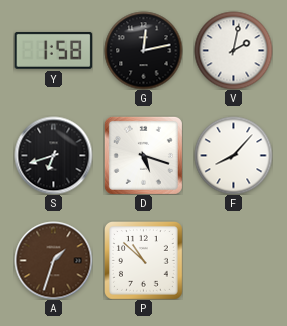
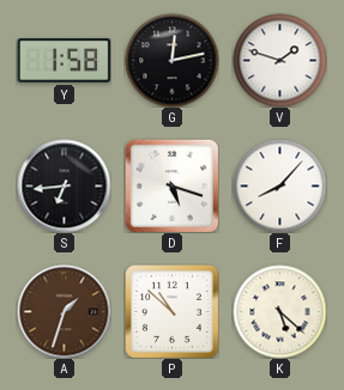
V: 2:02 -> 1:48
S: 6:42 -> 6:44
K: none -> 5:22
